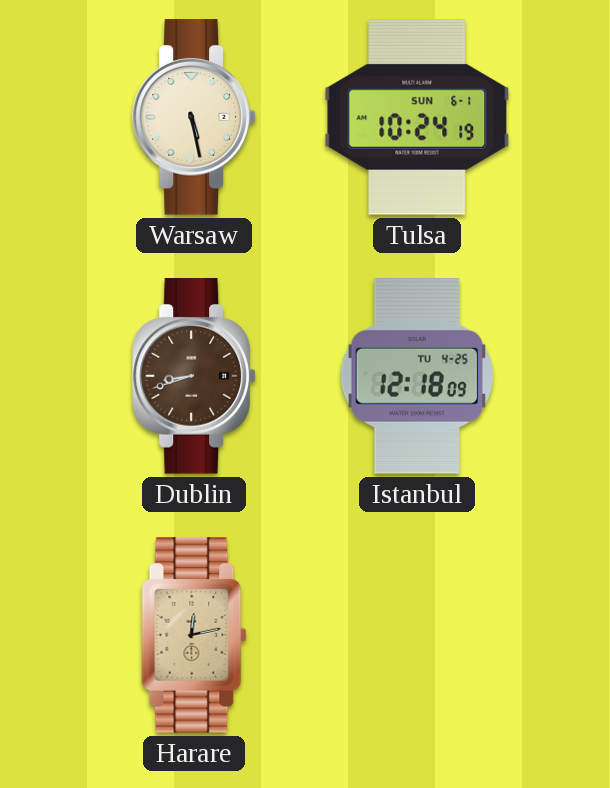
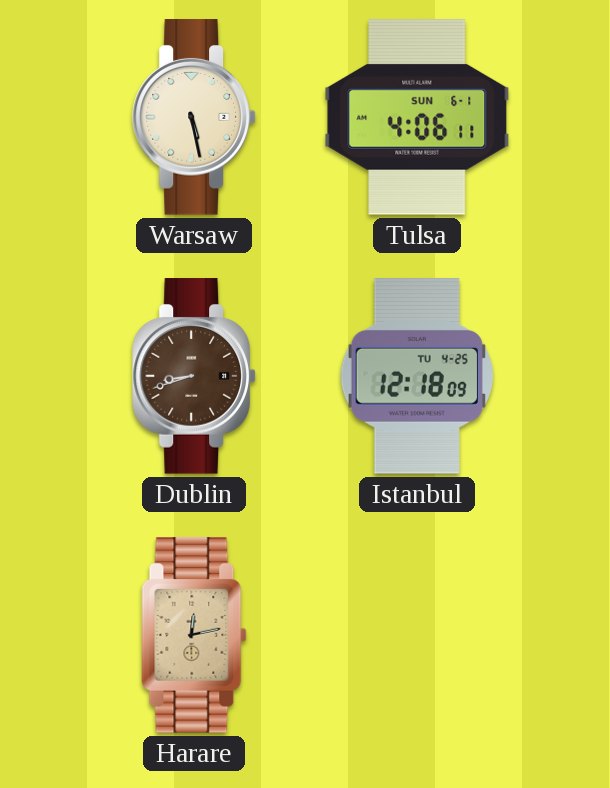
Tulsa: 10:24 -> 4:06
